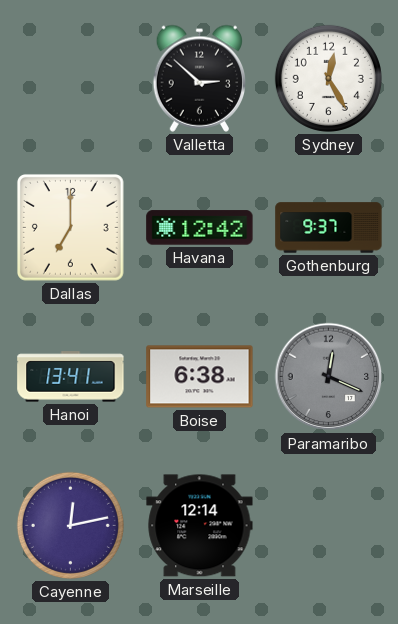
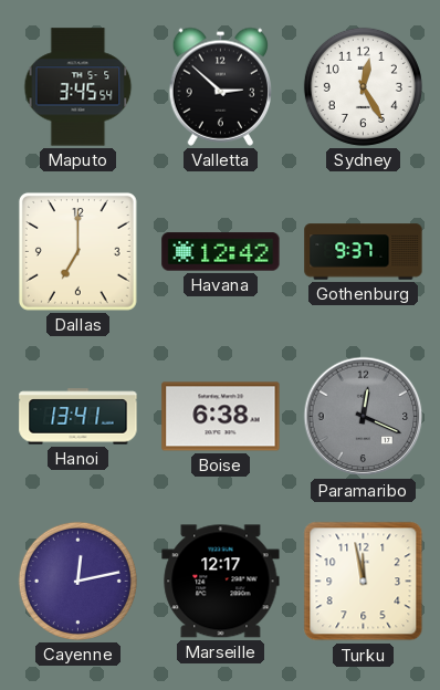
Maputo: none -> 3:45
Marseille: 12:14 -> 12:17
Turku: none -> 11:58
